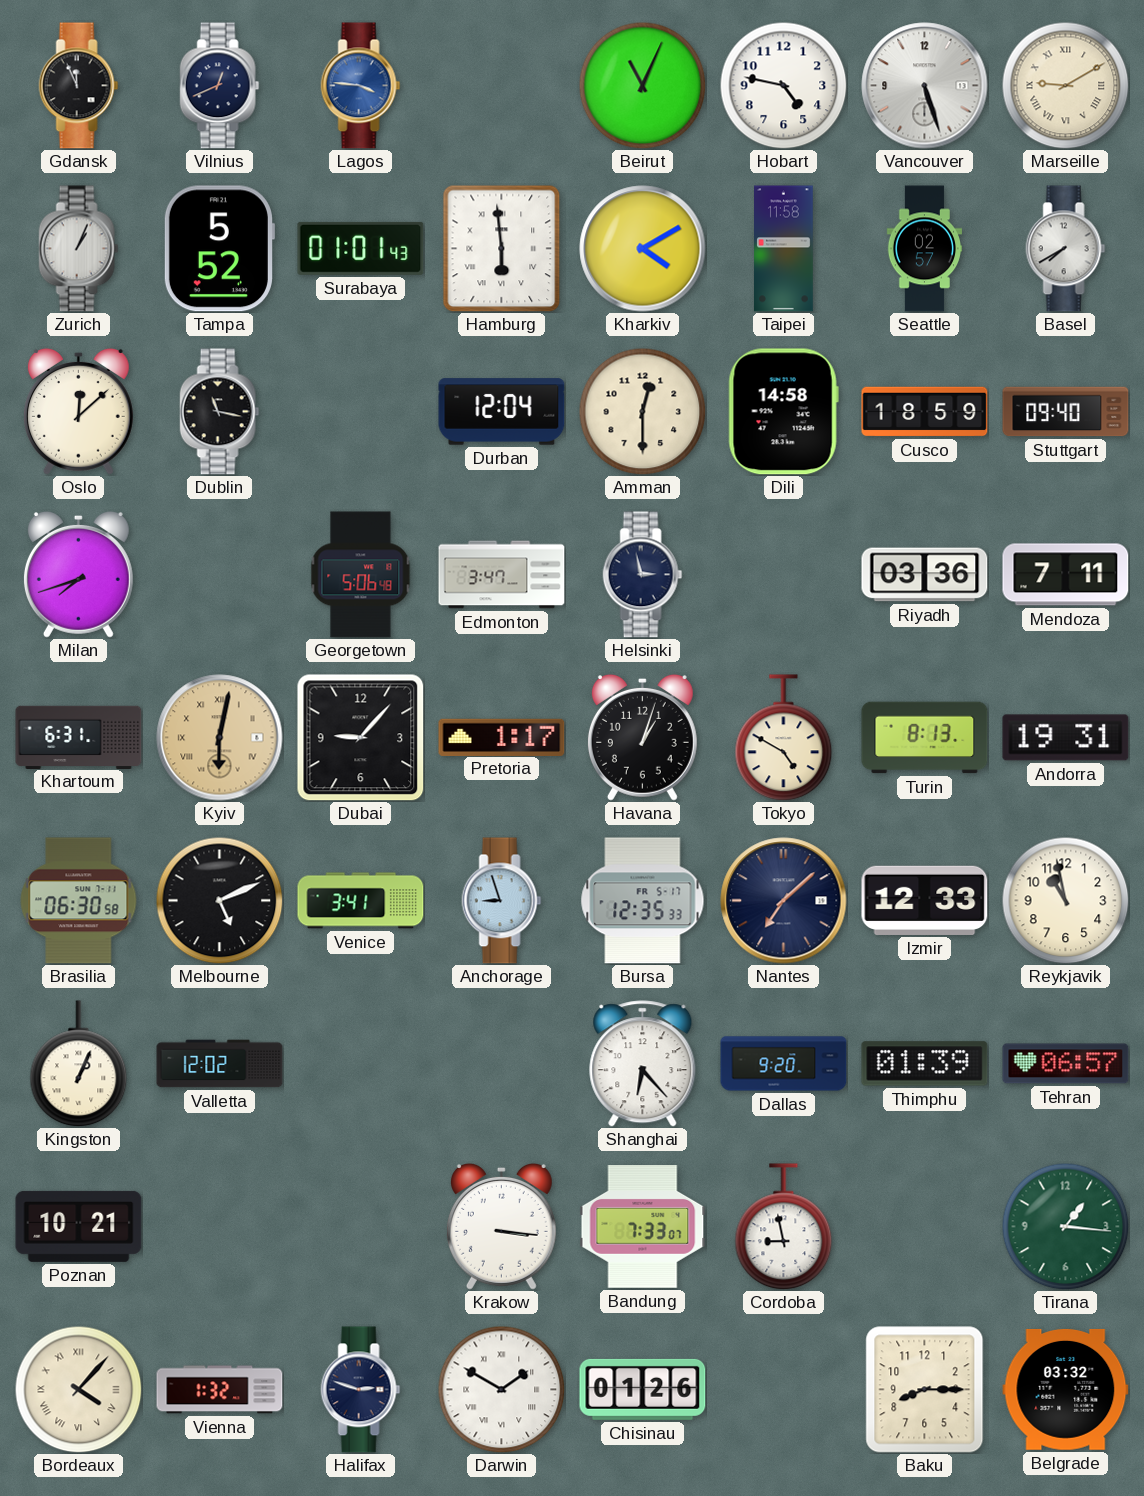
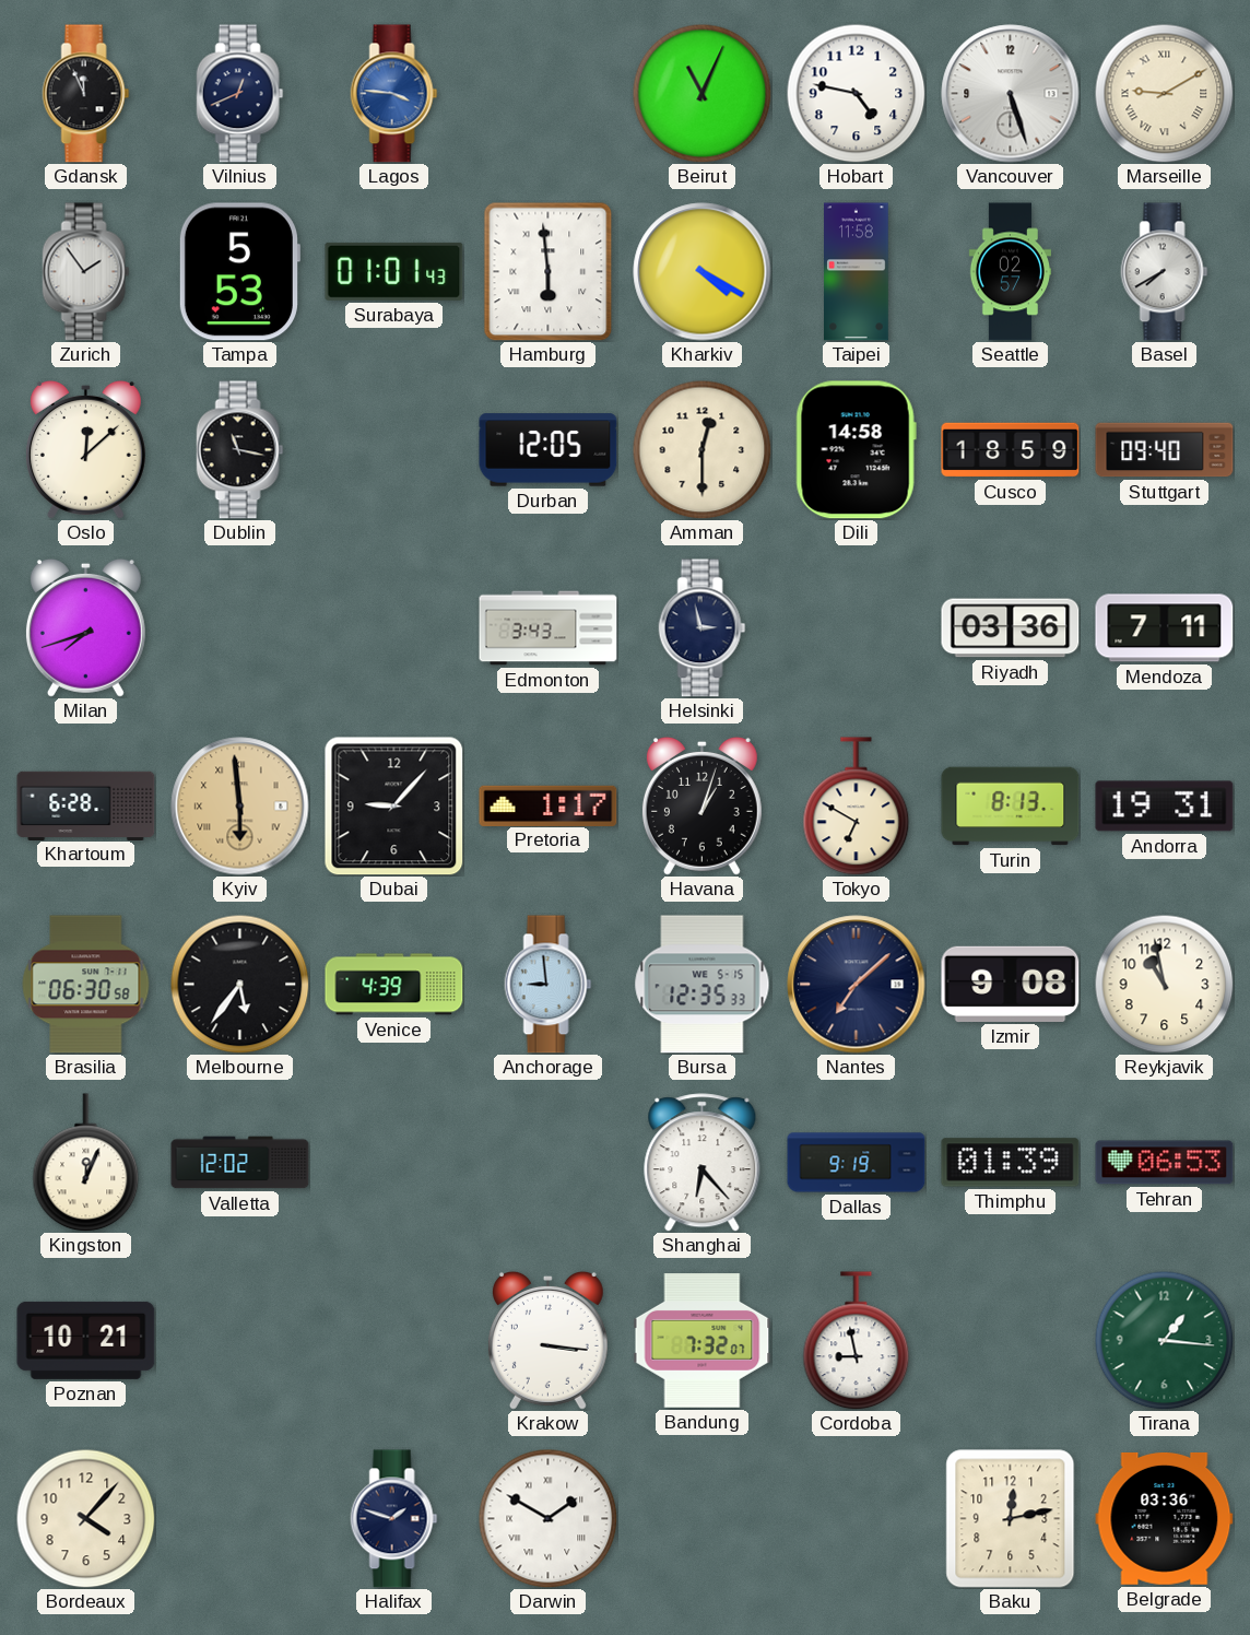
Zurich: 1:04 -> 1:54
Tampa: 5:52 -> 5:53
Kharkiv: 4:10 -> 4:20
Durban: 12:04 -> 12:05
Georgetown: 5:06 -> none
Edmonton: 3:47 -> 3:43
Khartoum: 6:31 -> 6:28
Kyiv: 6:02 -> 5:59
Tokyo: 4:50 -> 6:50
Melbourne: 5:11 -> 5:36
Venice: 3:41 -> 4:39
Anchorage: 8:57 -> 8:59
Bursa date: FR 5-17 -> WE 5-15
Izmir: 12:33 -> 9:08
Kingston: 1:04 -> 12:04
Dallas: 9:20 -> 9:19
Tehran: 06:57 -> 06:53
Bandung: 7:33 -> 7:32
Bordeaux numerals: Roman -> Arabic
Vienna: 1:32 -> none
Halifax: 2:48 -> 1:48
Chisinau: 01:26 -> none
Baku: 8:15 -> 12:13
Belgrade: 03:32 -> 03:36
